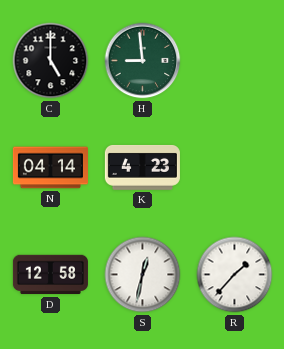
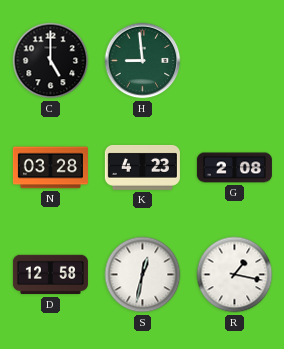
N: 04:14 -> 03:28
G: none -> 2:08
R: 1:37 -> 1:17
